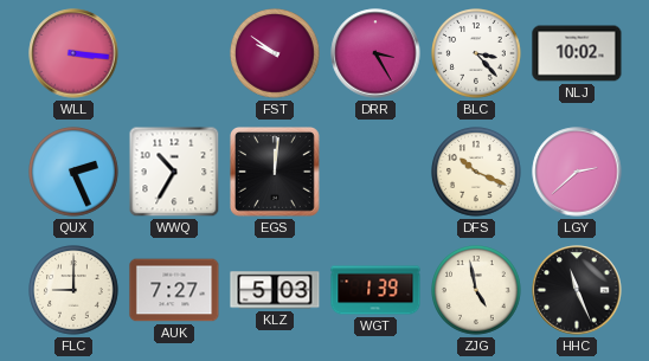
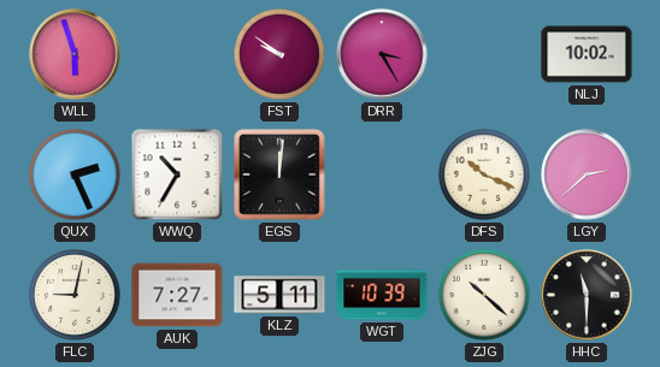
WLL: 3:16 -> 5:57
BLC: 3:23 -> none
FLC: 9:00 -> 9:02
KLZ: 5:03 -> 5:11
WGT: 1:39 -> 10:39
ZJG: 4:58 -> 10:22
HHC: 11:26 -> 11:30
